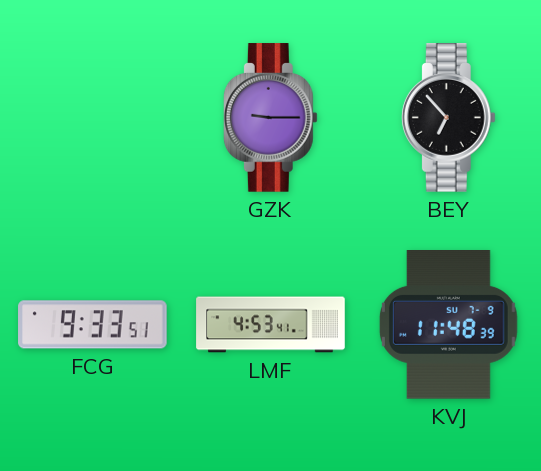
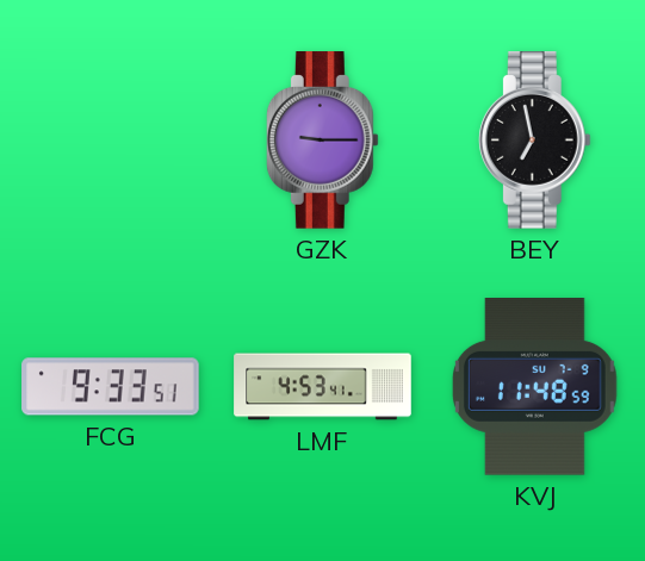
BEY: 6:53 -> 6:58
KVJ: 11:48:39 -> 11:48:59
